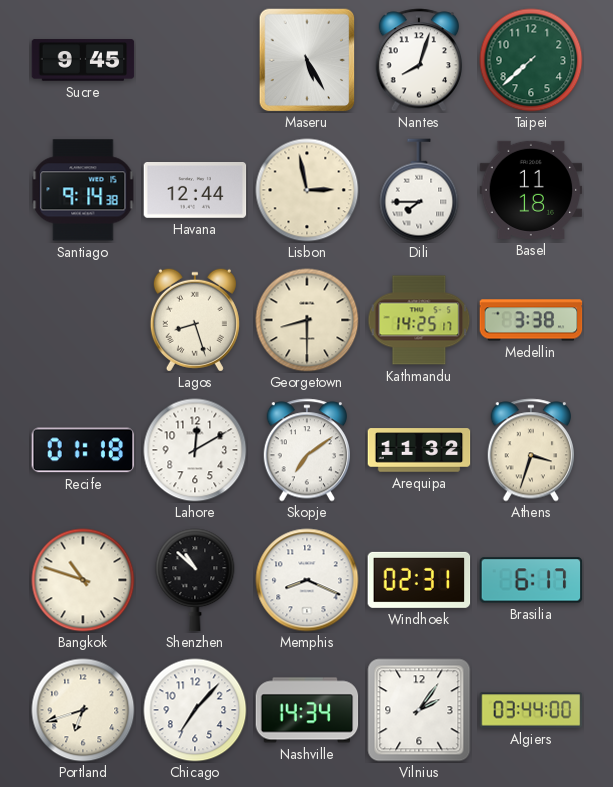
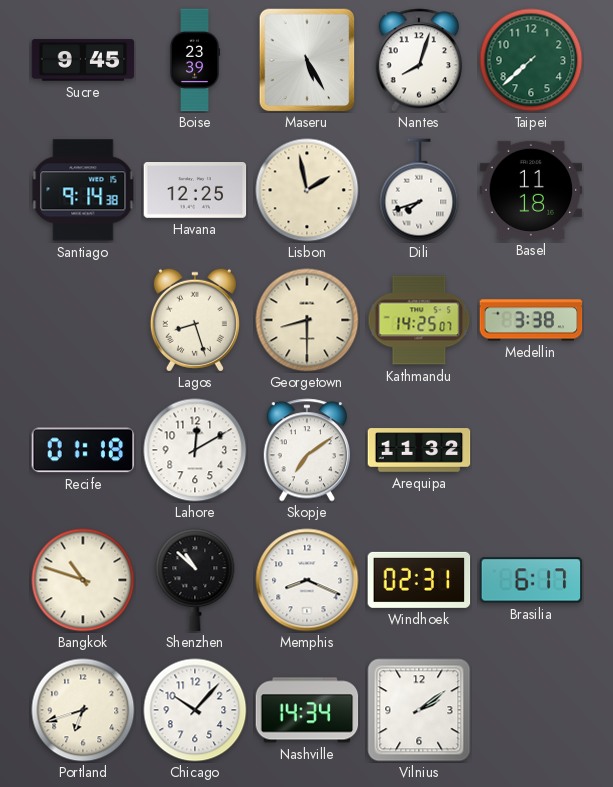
Boise: none -> 23:39
Havana: 12:44 -> 12:25
Lisbon: 2:58 -> 1:58
Dili: 7:45 -> 7:42
Kathmandu: 14:25:17 -> 14:25:07
Athens: 3:33 -> none
Chicago: 7:07 -> 10:07
Vilnius: 2:06 -> 2:09
Algiers: 03:44 -> none
